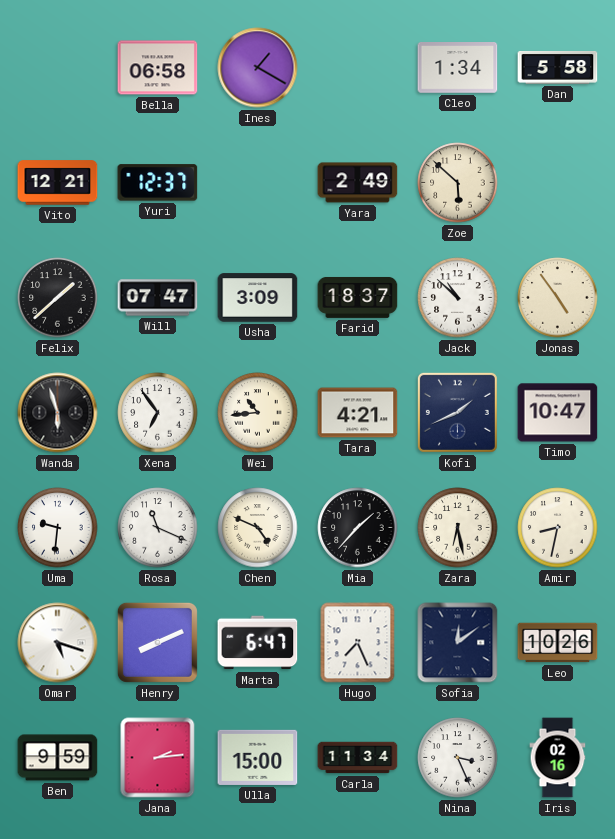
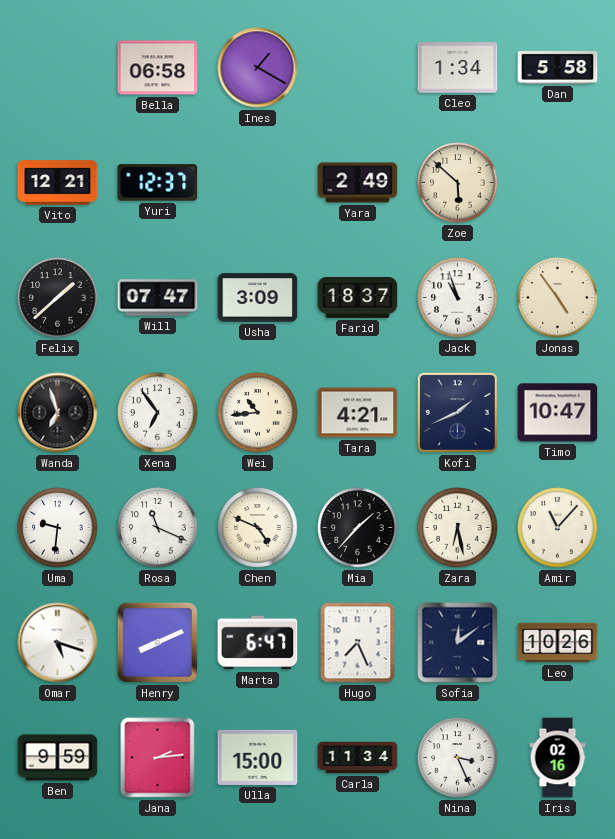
Jack: 10:52 -> 10:57
Wanda: 5:57 -> 6:57
Amir: 8:32 -> 11:07
